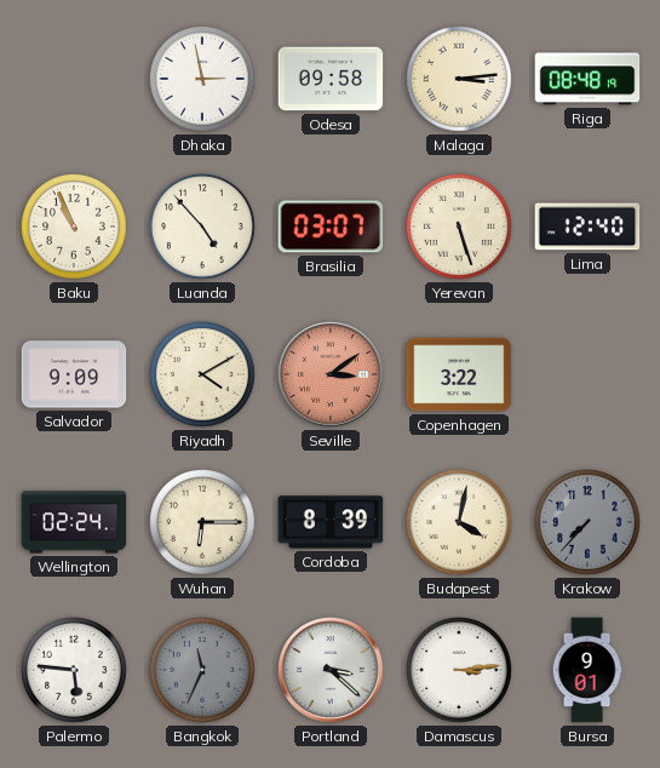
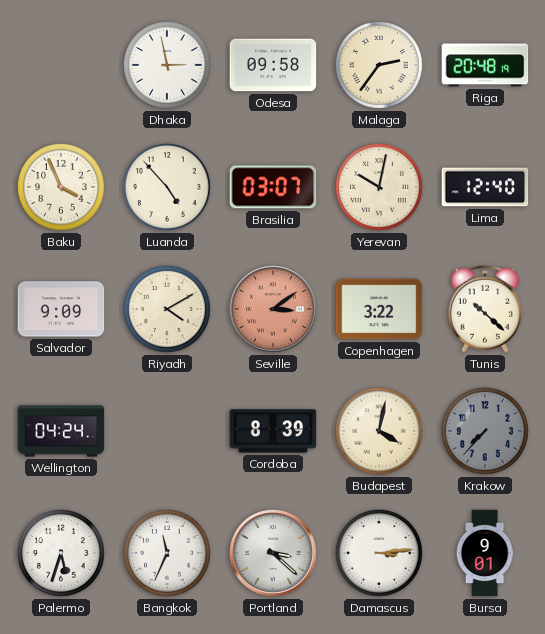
Malaga: 3:14 -> 2:36
Riga: 08:48 -> 20:48
Baku: 10:56 -> 3:56
Yerevan: 5:27 -> 10:02
Tunis: none -> 10:22
Wellington: 02:24 -> 04:24
Wuhan: 6:15 -> none
Palermo: 5:46 -> 5:33
Bangkok dial: grey -> white
